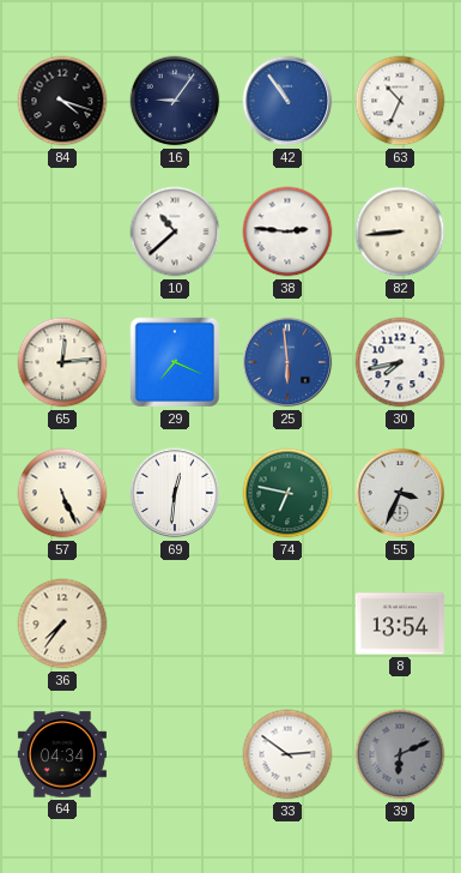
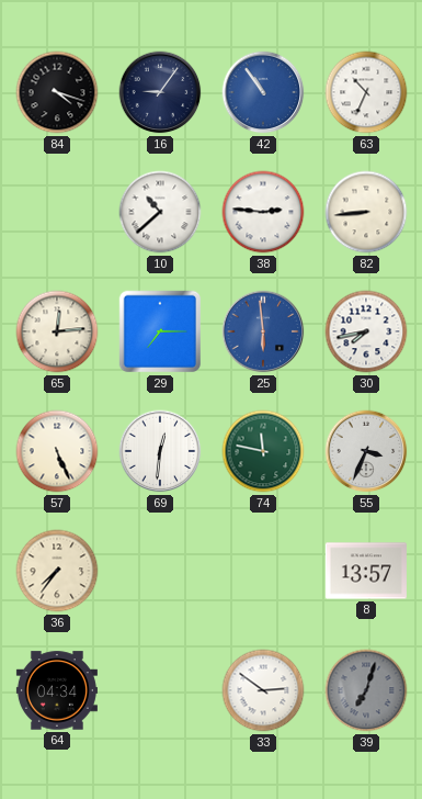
29: 7:19 -> 7:15
74: 6:47 -> 11:47
8: 13:54 -> 13:57
39: 6:11 -> 7:03
